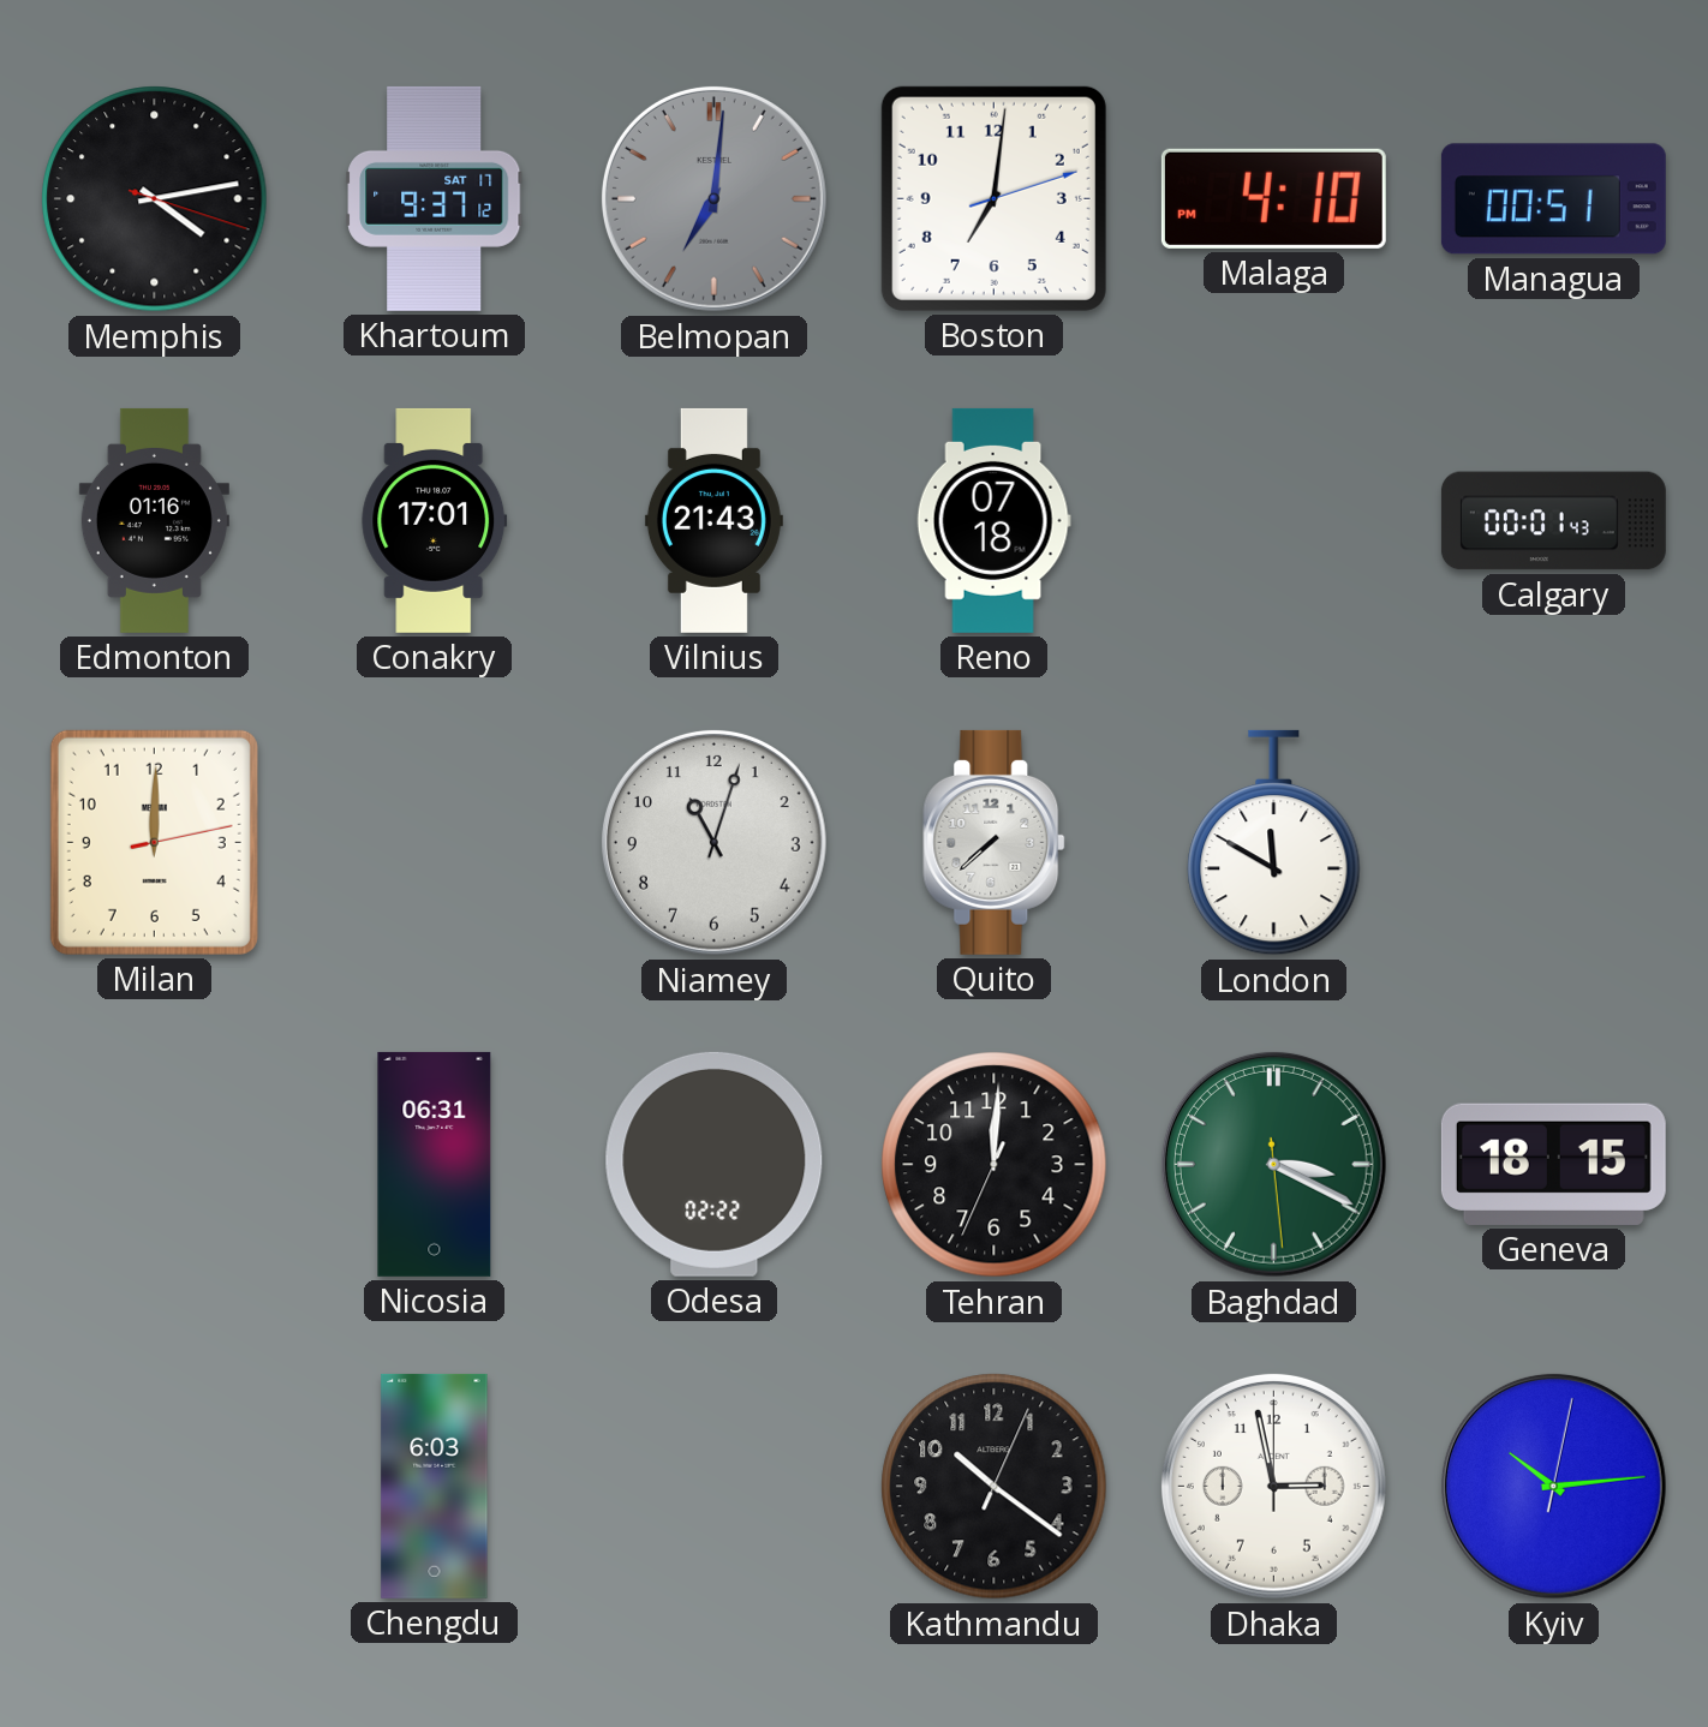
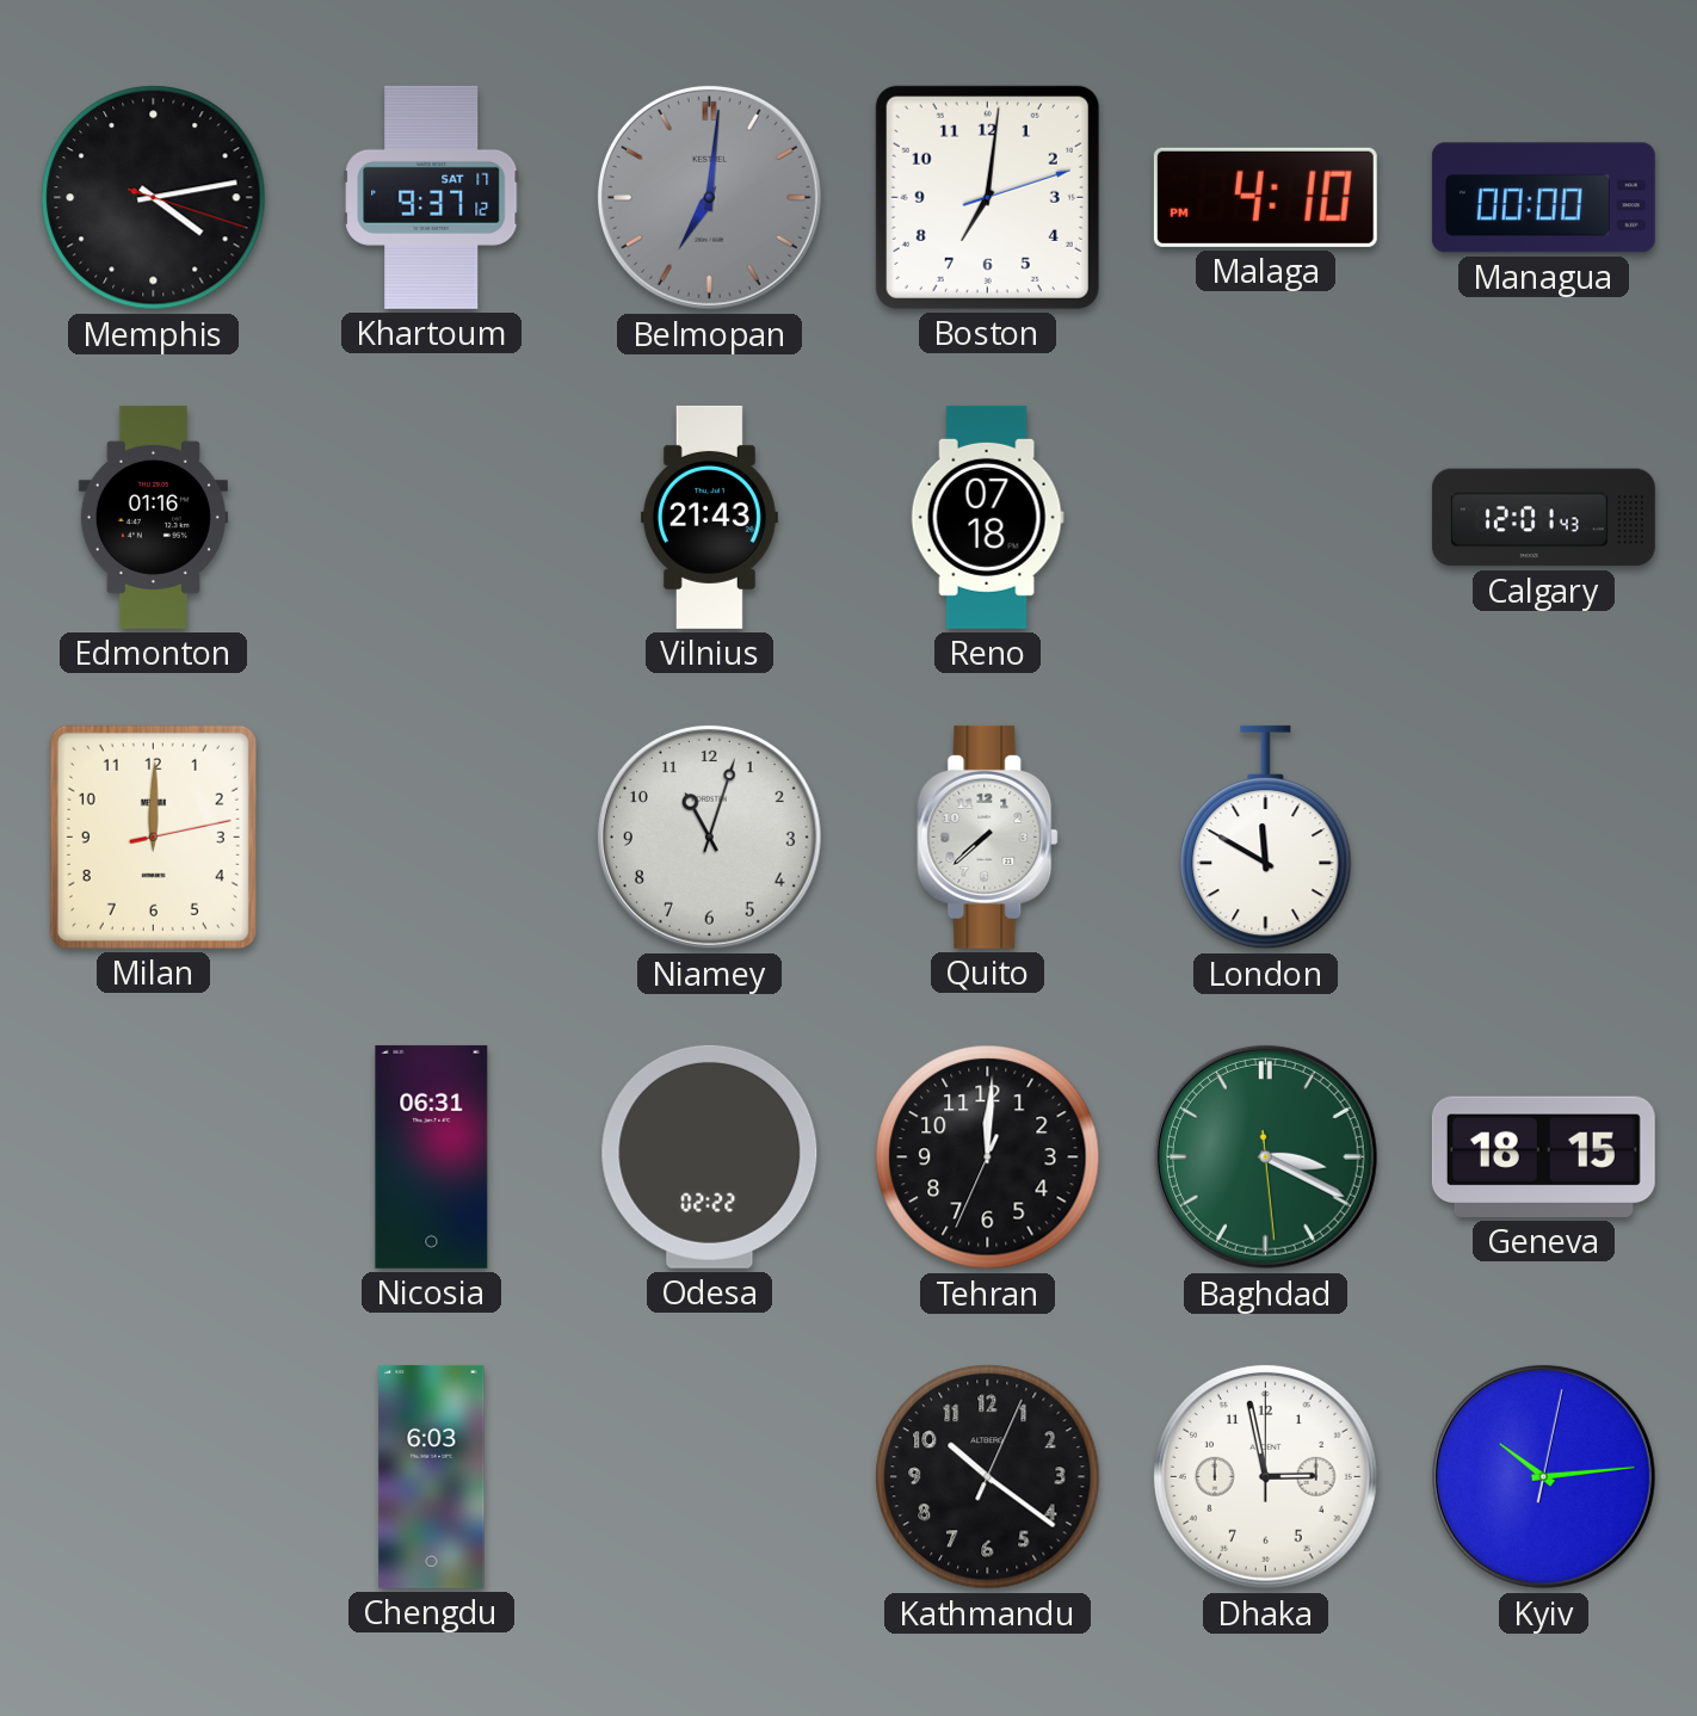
Managua: 00:51 -> 00:00
Conakry: 17:01 -> none
Calgary: 00:01 -> 12:01
